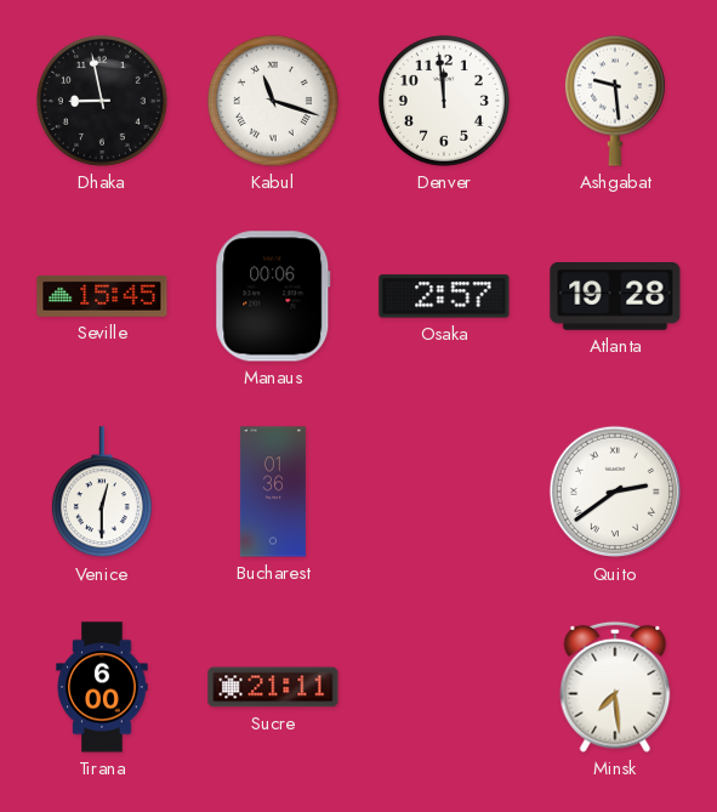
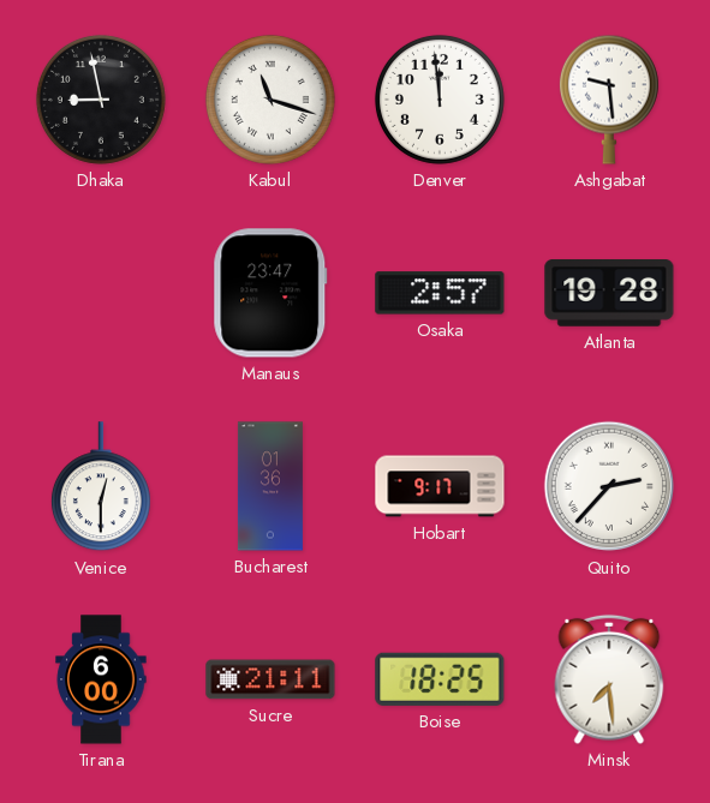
Seville: 15:45 -> none
Manaus: 00:06 -> 23:47
Hobart: none -> 9:17
Quito: 2:39 -> 2:37
Boise: none -> 18:25
